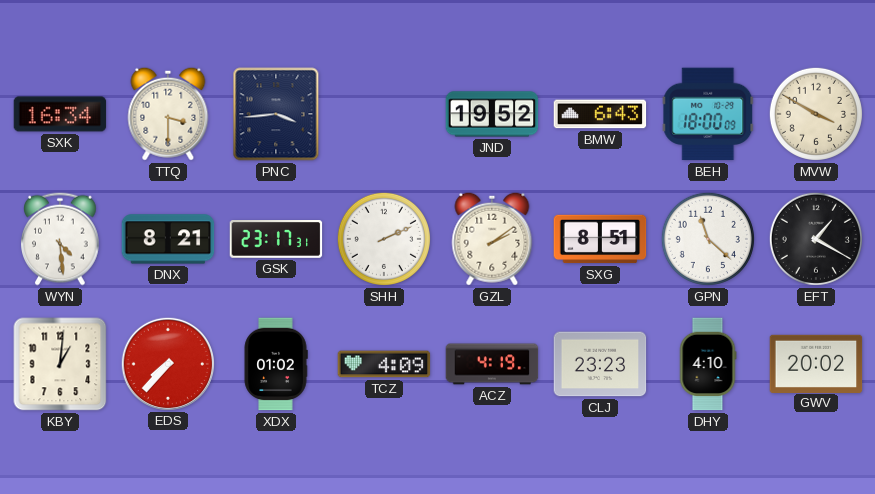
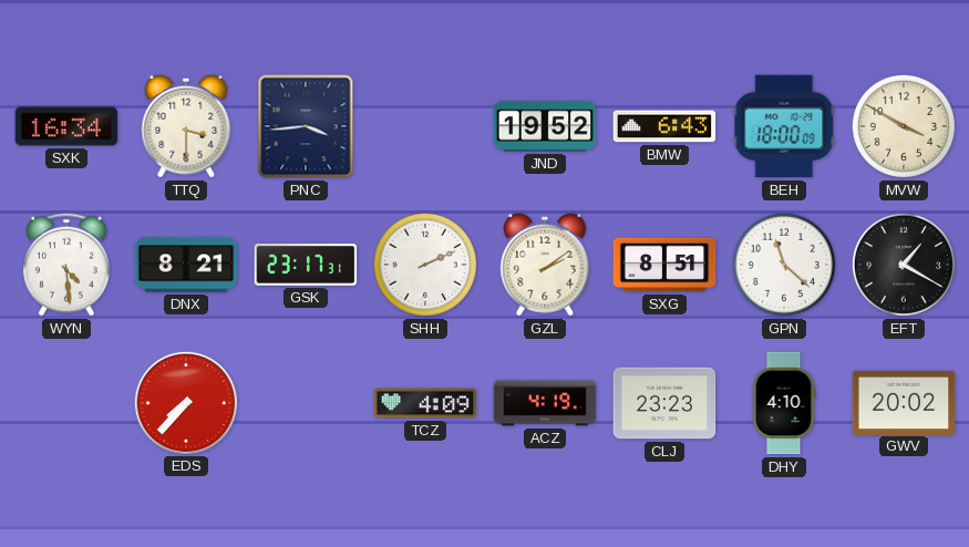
KBY: 1:01 -> none
XDX: 01:02 -> none
